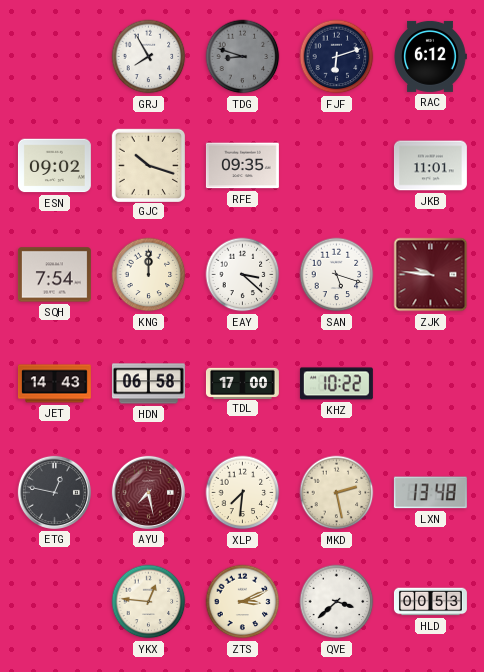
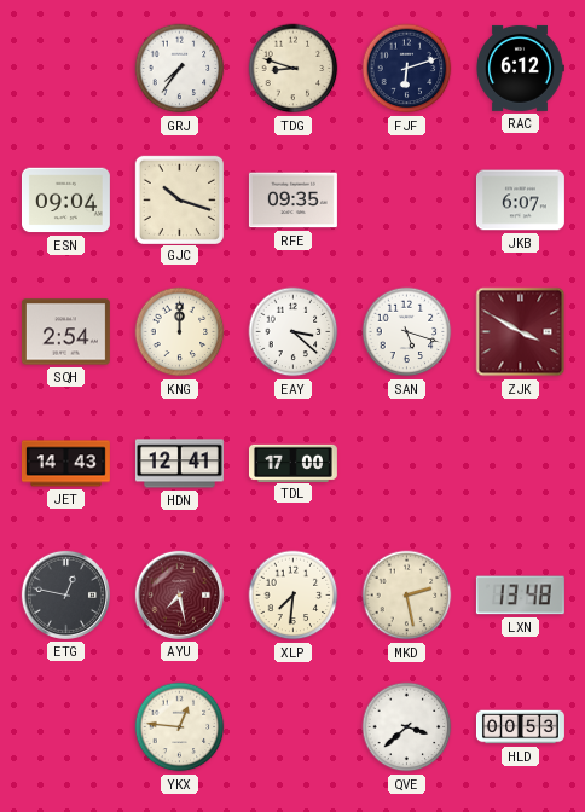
GRJ: 7:55 -> 7:36
TDG dial: grey -> cream
ESN: 09:02 -> 09:04
JKB: 11:01 -> 6:07
SQH: 7:54 -> 2:54
ZJK: 9:46 -> 3:50
HDN: 06:58 -> 12:41
KHZ: 10:22 -> none
ZTS: 3:11 -> none
